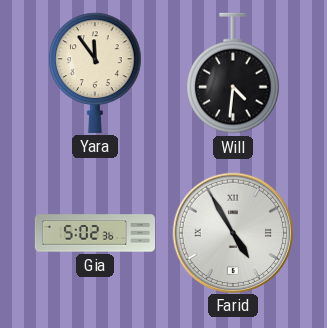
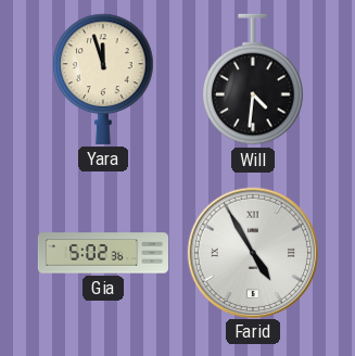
Yara: 11:54 -> 11:57
